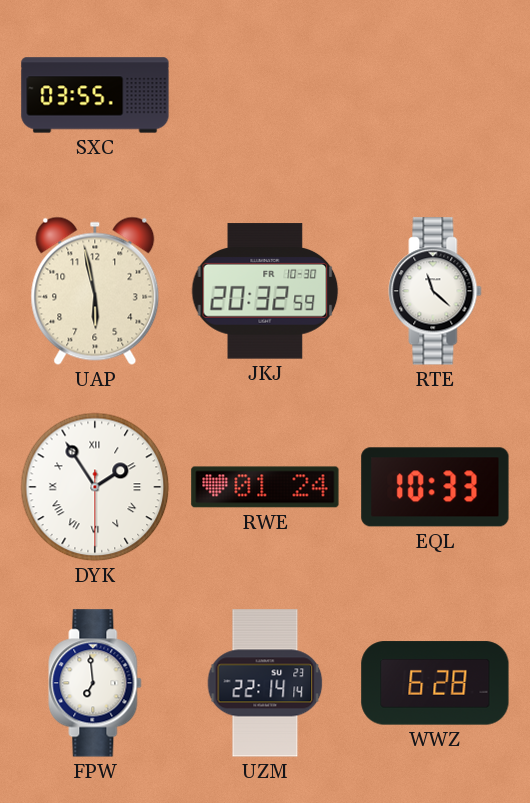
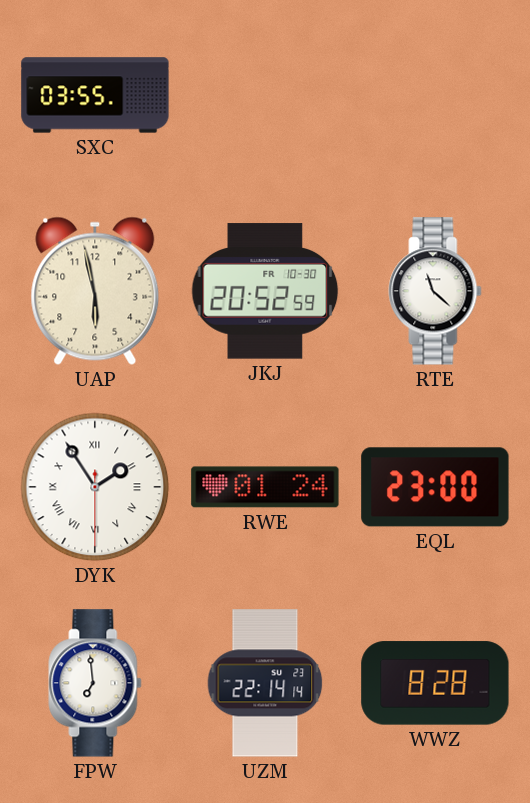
JKJ: 20:32 -> 20:52
EQL: 10:33 -> 23:00
WWZ: 6:28 -> 8:28
